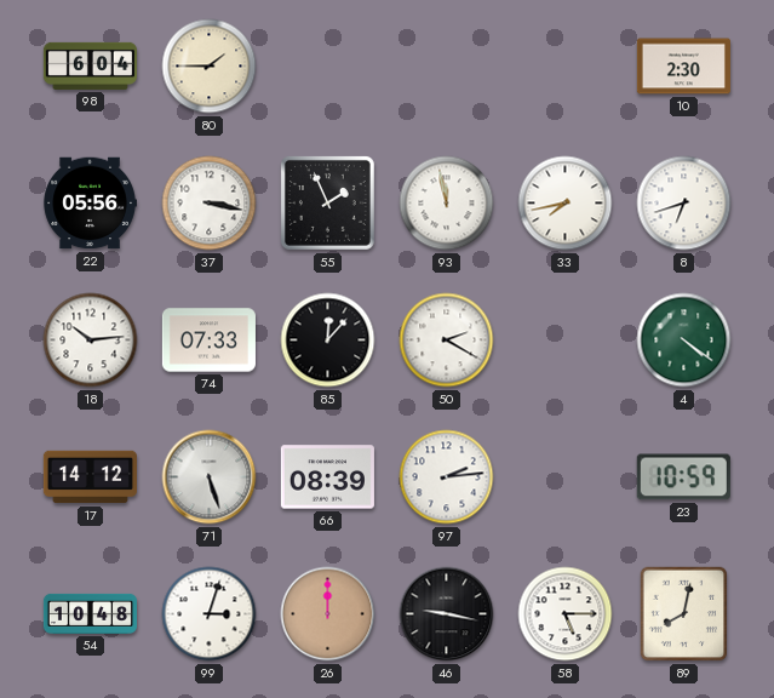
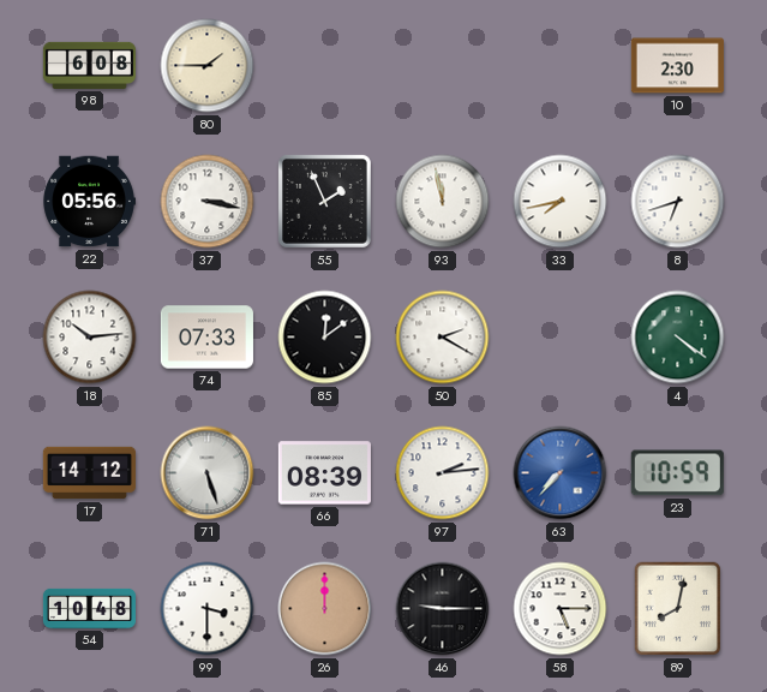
98: 6:04 -> 6:08
85: 12:07 -> 12:09
63: none -> 7:37
99: 3:03 -> 3:30
46: 9:17 -> 9:15
